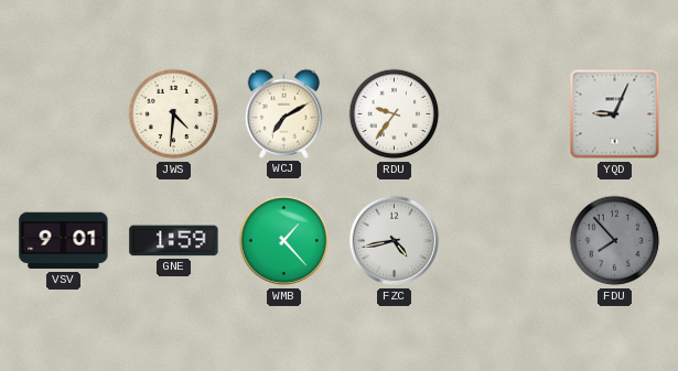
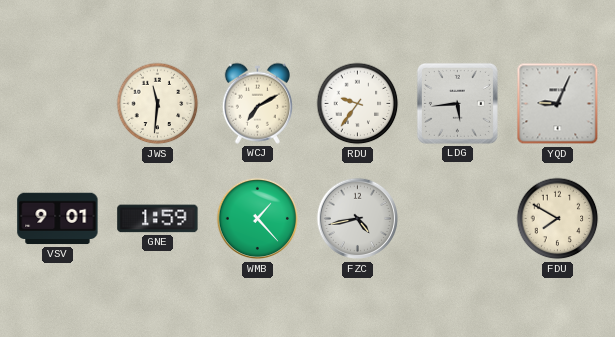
JWS: 4:31 -> 11:31
LDG: none -> 5:44
FDU: 7:53 -> 7:50
FDU dial: grey -> cream
